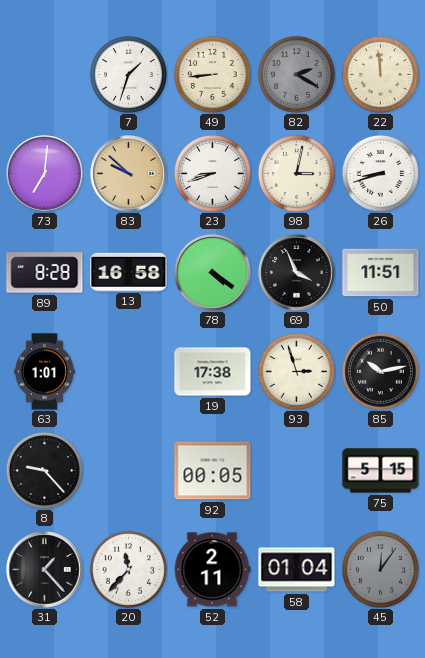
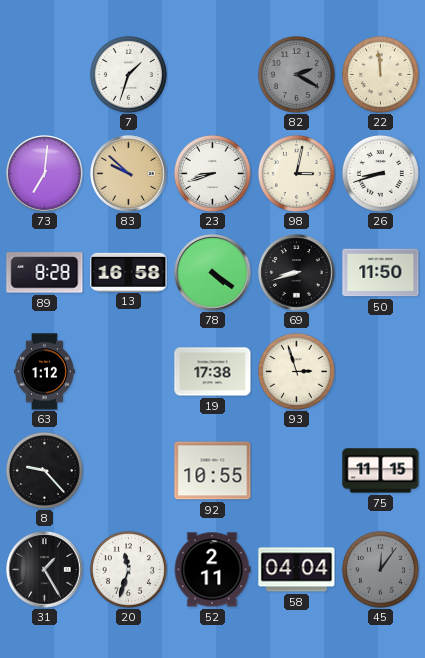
49: 8:44 -> none
69: 3:56 -> 8:42
50: 11:51 -> 11:50
63: 1:01 -> 1:12
85: 10:13 -> none
92: 00:05 -> 10:55
75: 5:15 -> 11:15
31: 1:23 -> 1:25
20: 11:37 -> 11:33
58: 01:04 -> 04:04
